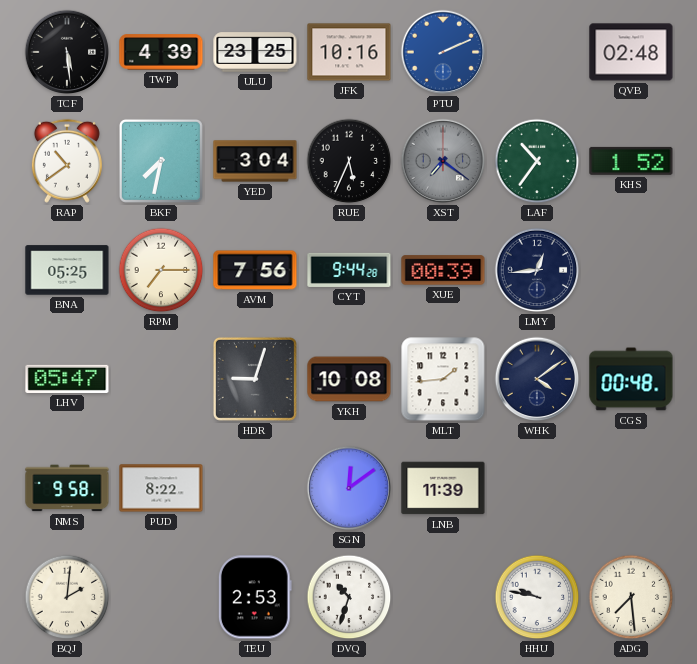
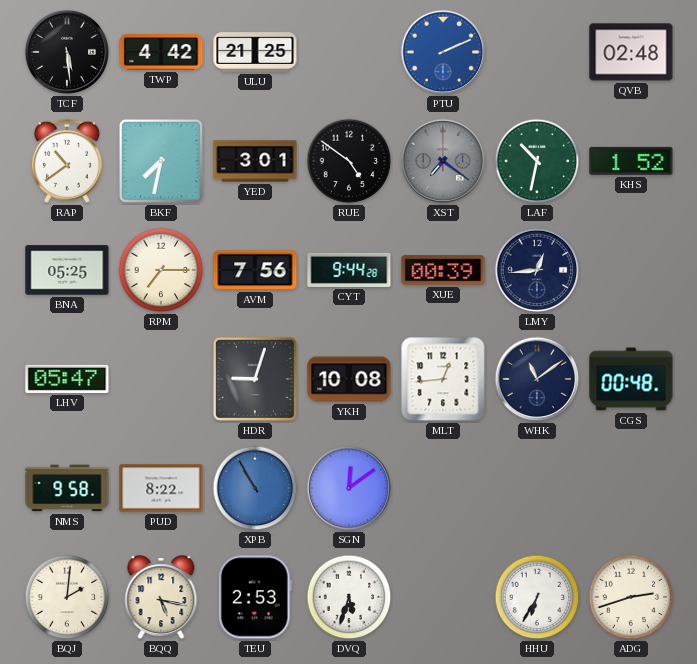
TWP: 4:39 -> 4:42
ULU: 23:25 -> 21:25
JFK: 10:16 -> none
YED: 3:04 -> 3:01
RUE: 5:34 -> 4:51
LAF: 10:36 -> 10:32
MLT: 1:44 -> 12:44
WHK: 4:09 -> 11:09
XPB: none -> 10:55
LNB: 11:39 -> none
BQQ: none -> 5:17
DVQ: 10:33 -> 5:33
HHU: 9:47 -> 6:35
ADG: 7:29 -> 2:42
